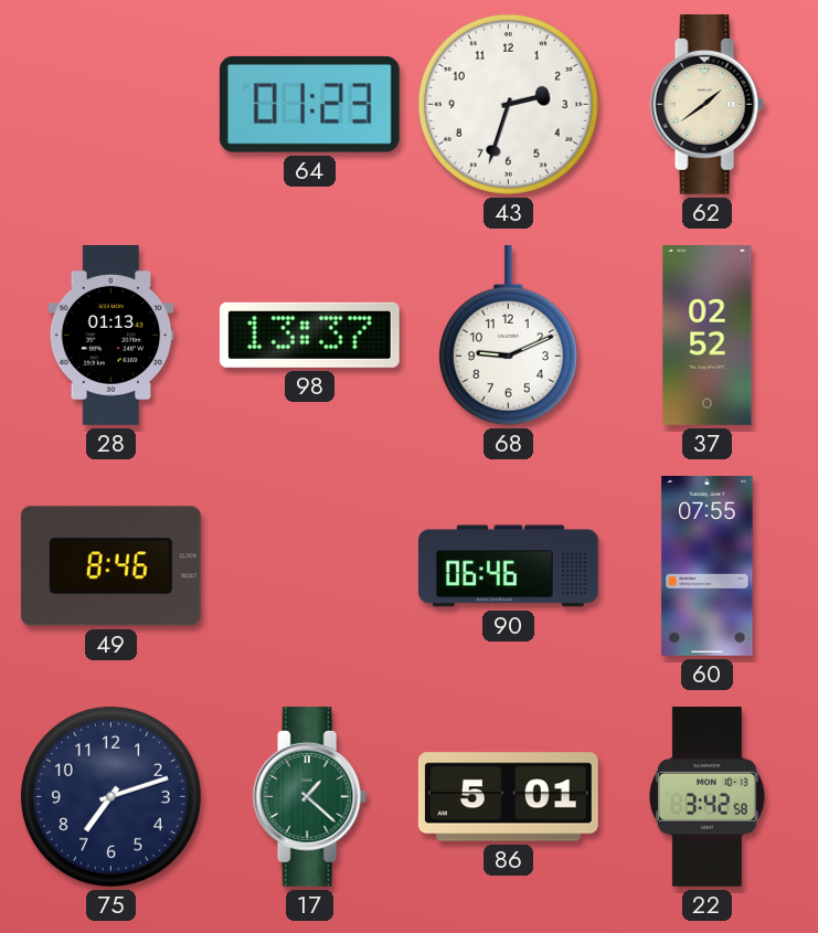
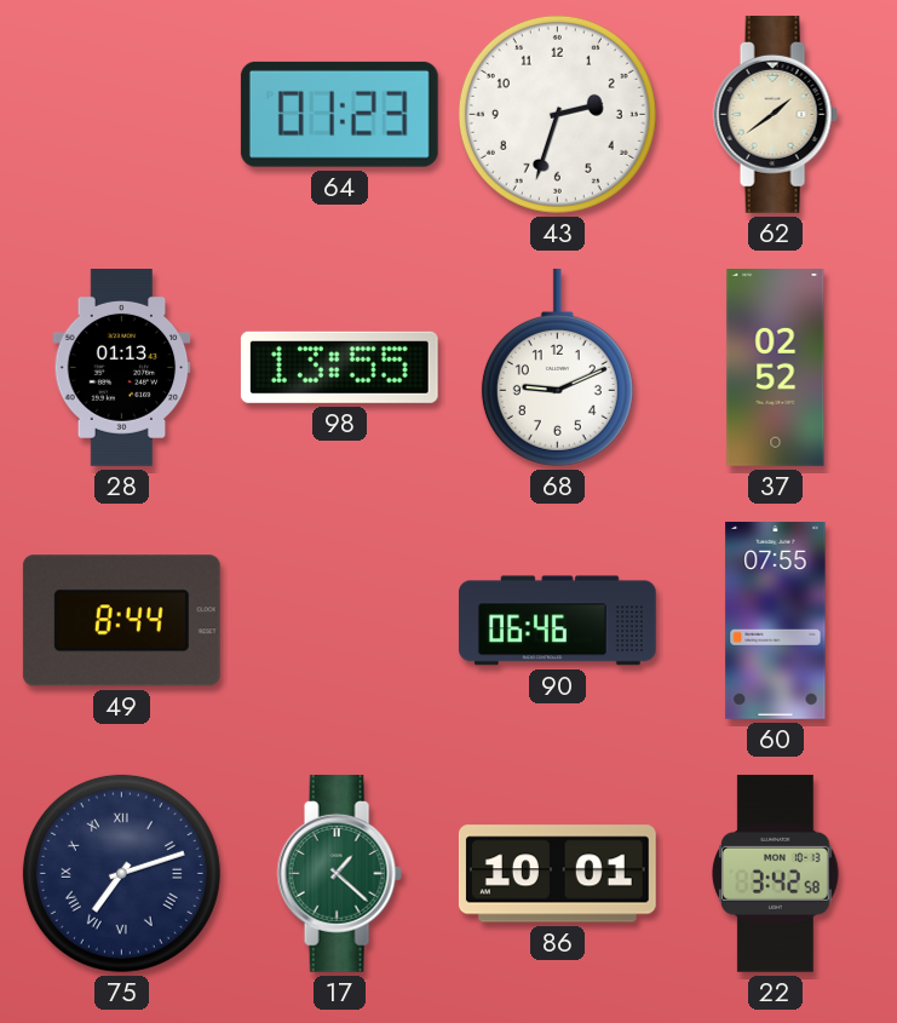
98: 13:37 -> 13:55
49: 8:46 -> 8:44
75 numerals: Arabic -> Roman
86: 5:01 -> 10:01
